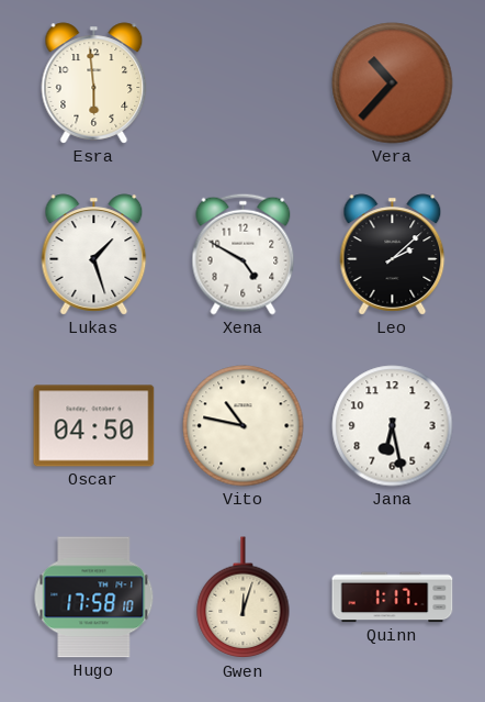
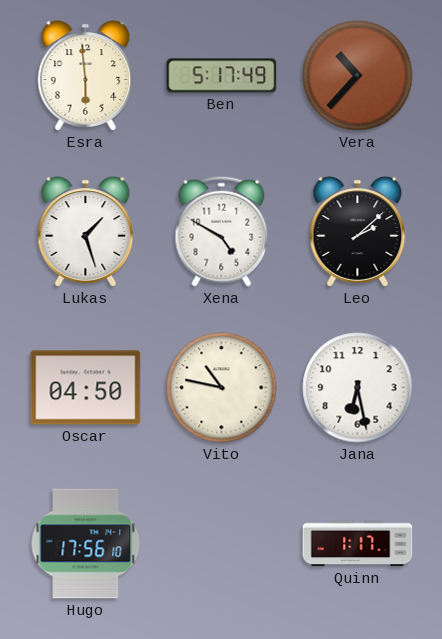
Ben: none -> 5:17
Hugo: 17:58 -> 17:56
Gwen: 12:03 -> none
